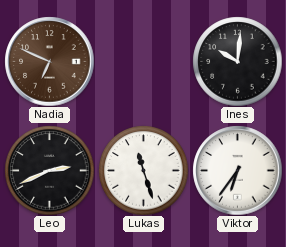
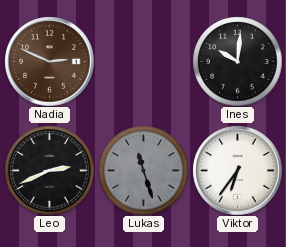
Nadia: 6:49 -> 2:49
Lukas dial: white -> grey
